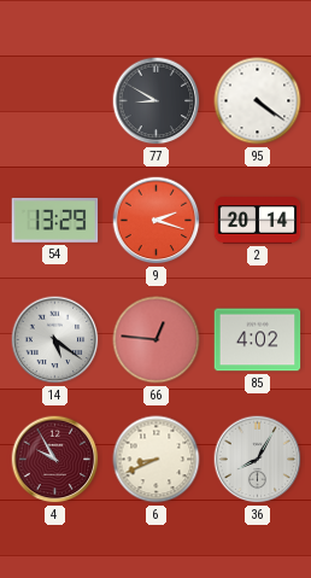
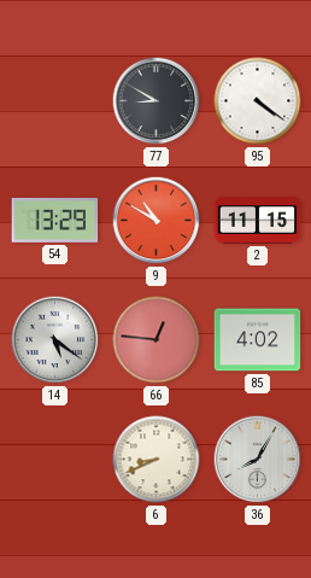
9: 2:18 -> 10:50
2: 20:14 -> 11:15
4: 9:55 -> none
